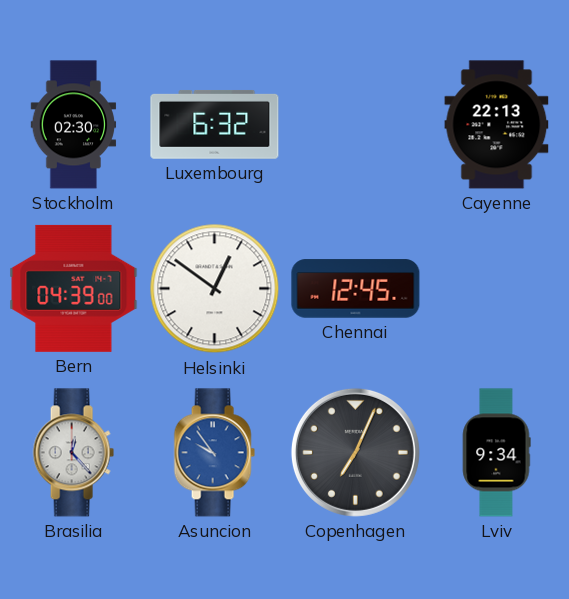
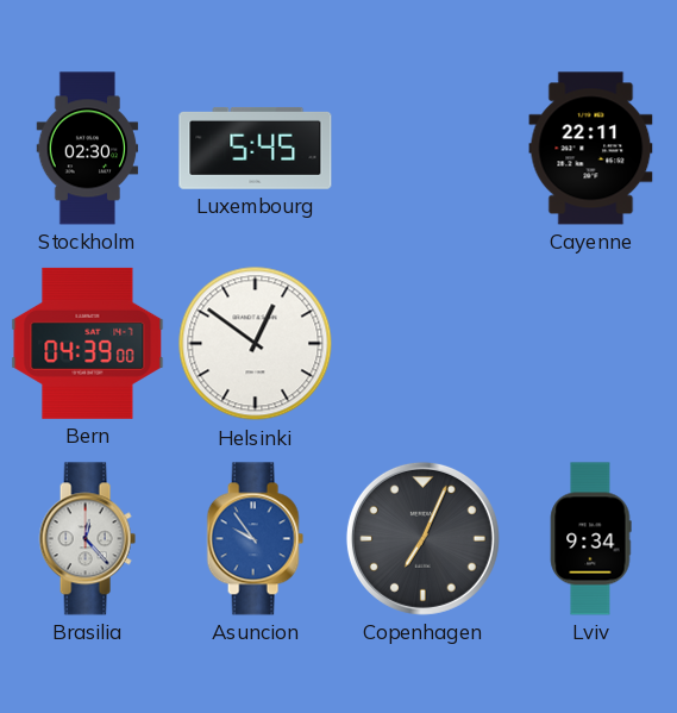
Luxembourg: 6:32 -> 5:45
Cayenne: 22:13 -> 22:11
Chennai: 12:45 -> none
